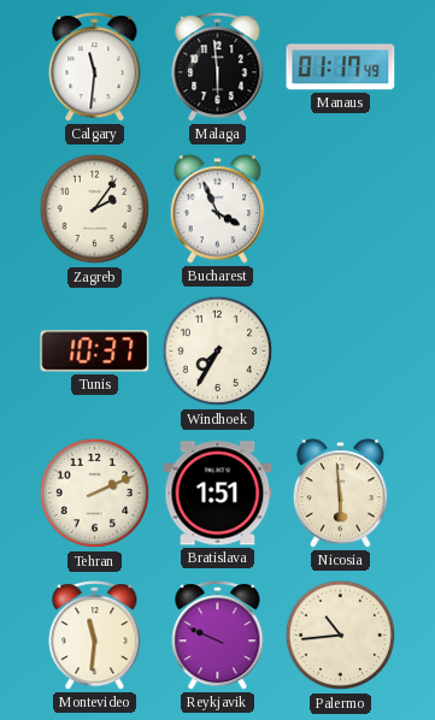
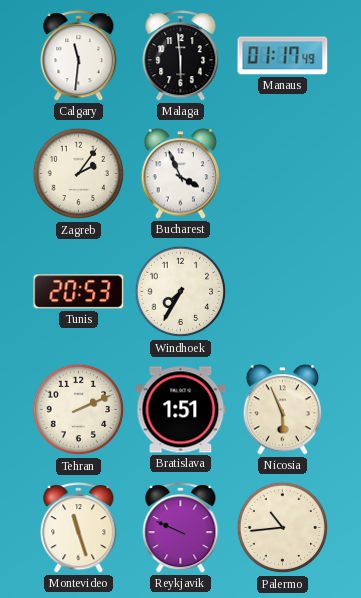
Tunis: 10:37 -> 20:53
Nicosia: 5:59 -> 5:56
Montevideo: 11:31 -> 11:27
